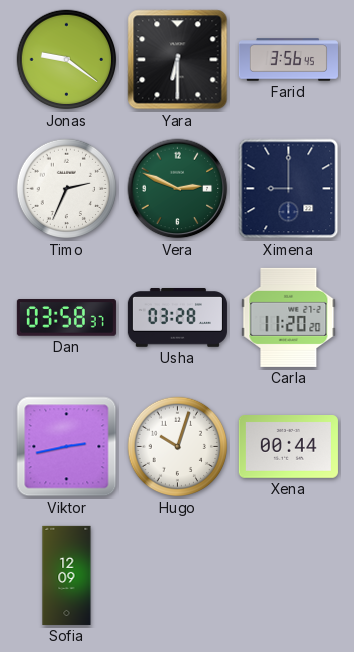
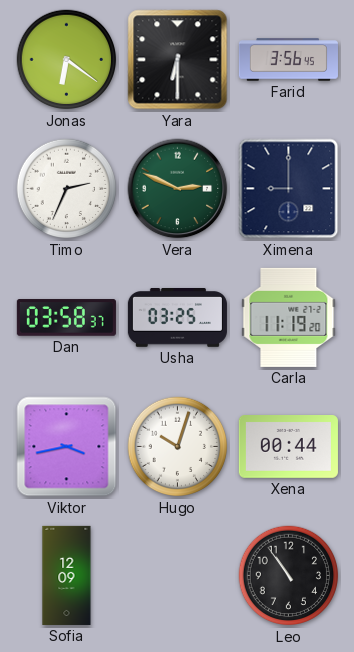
Jonas: 9:21 -> 6:21
Usha: 03:28 -> 03:25
Carla: 11:20 -> 11:19
Viktor: 2:43 -> 3:43
Leo: none -> 10:54
